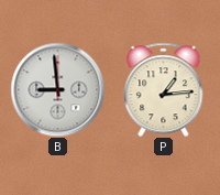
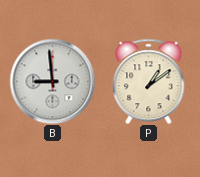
P: 1:14 -> 1:09
